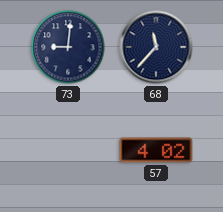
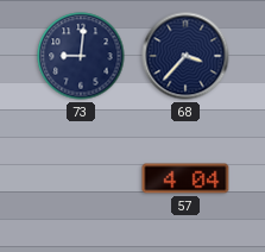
68: 11:37 -> 3:37
57: 4:02 -> 4:04
